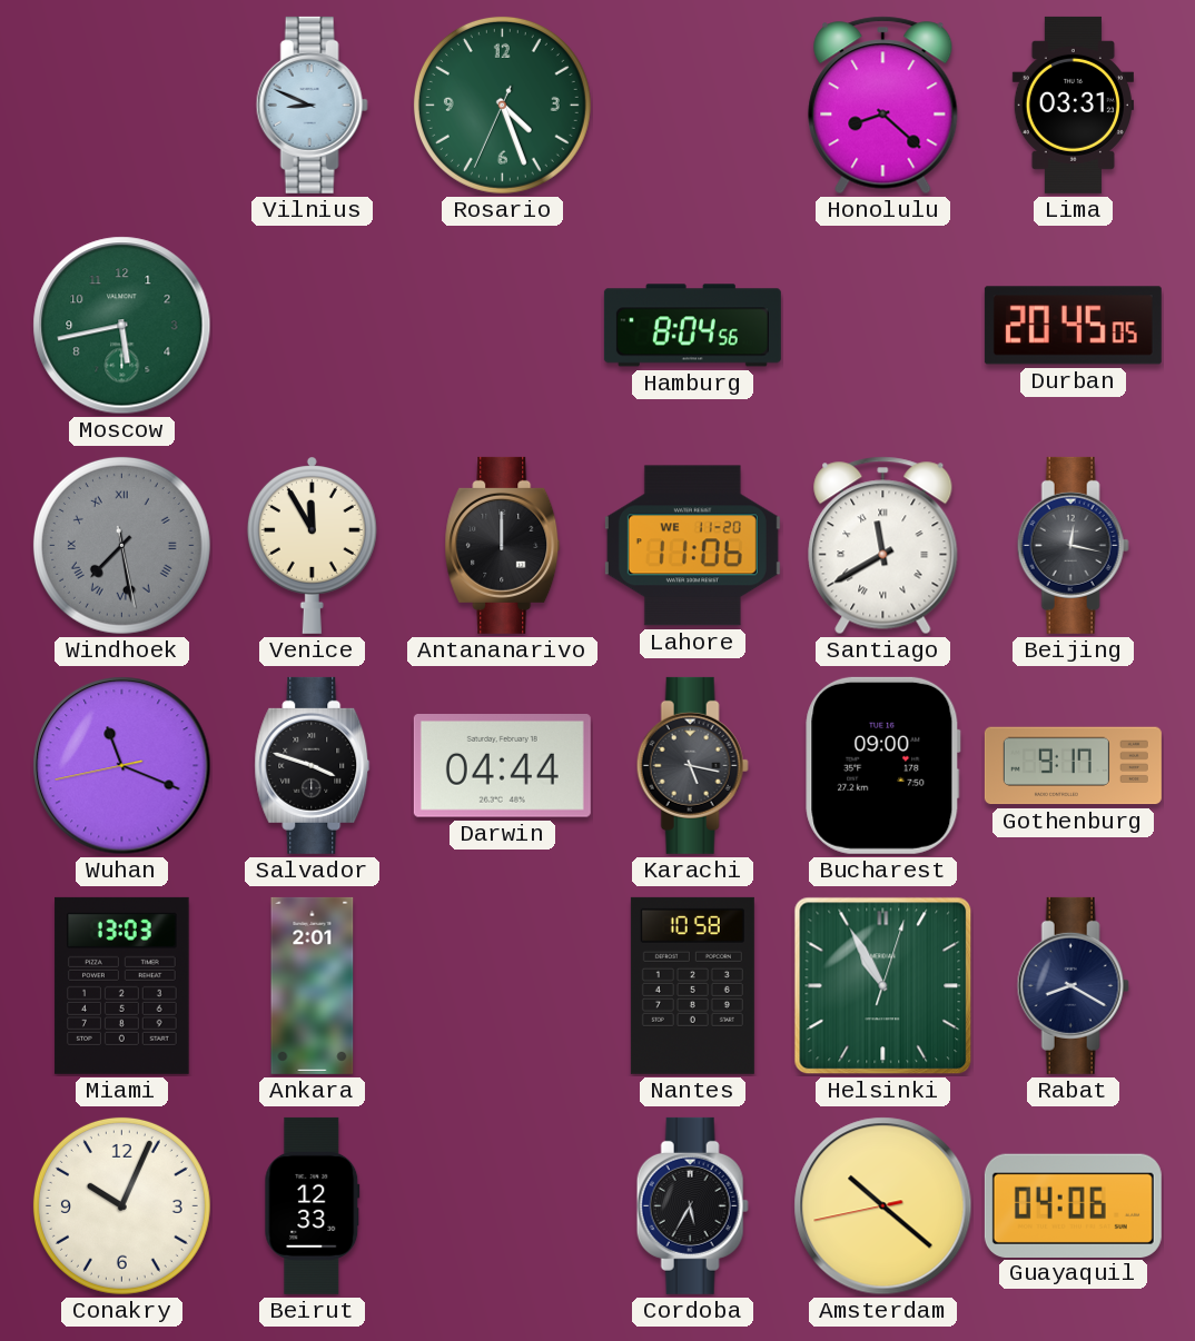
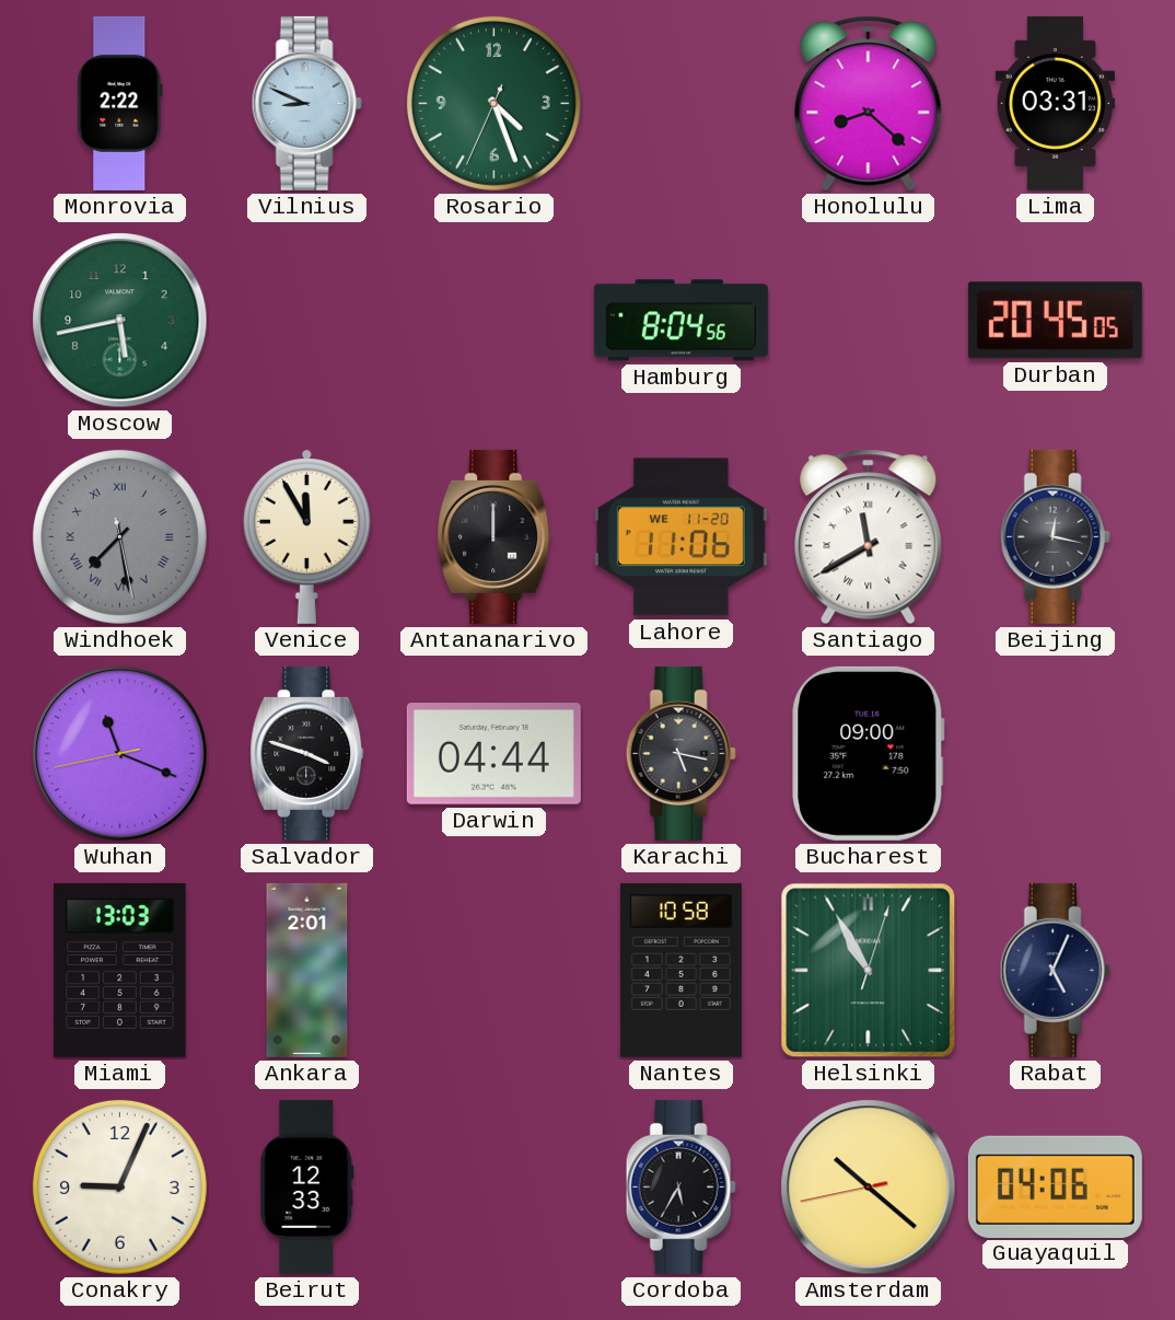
Monrovia: none -> 2:22
Gothenburg: 9:17 -> none
Rabat: 8:20 -> 5:04
Conakry: 10:04 -> 9:04
